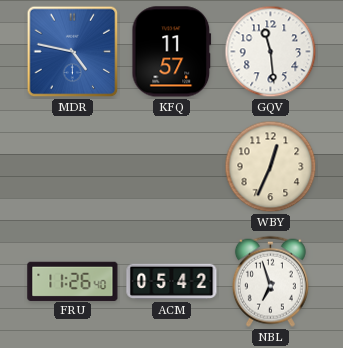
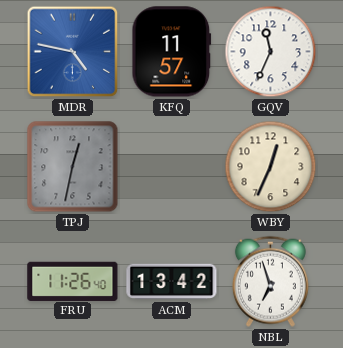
GQV: 11:29 -> 11:34
TPJ: none -> 12:32
ACM: 05:42 -> 13:42
